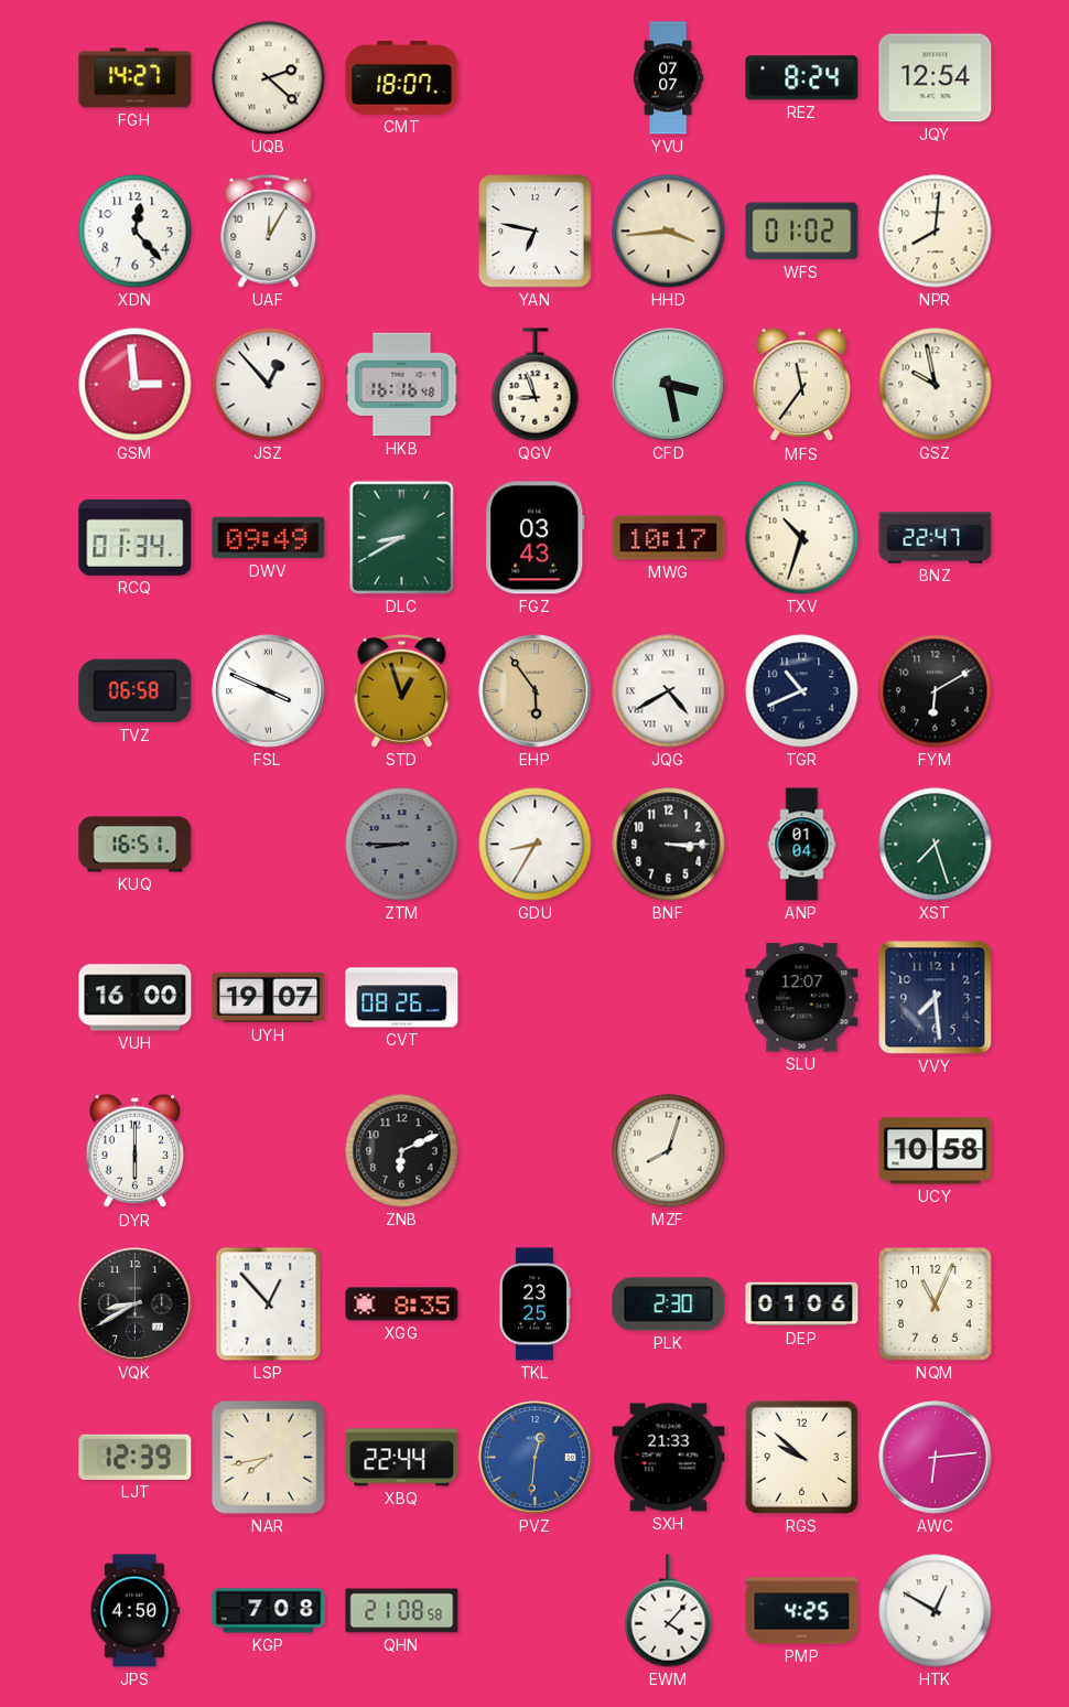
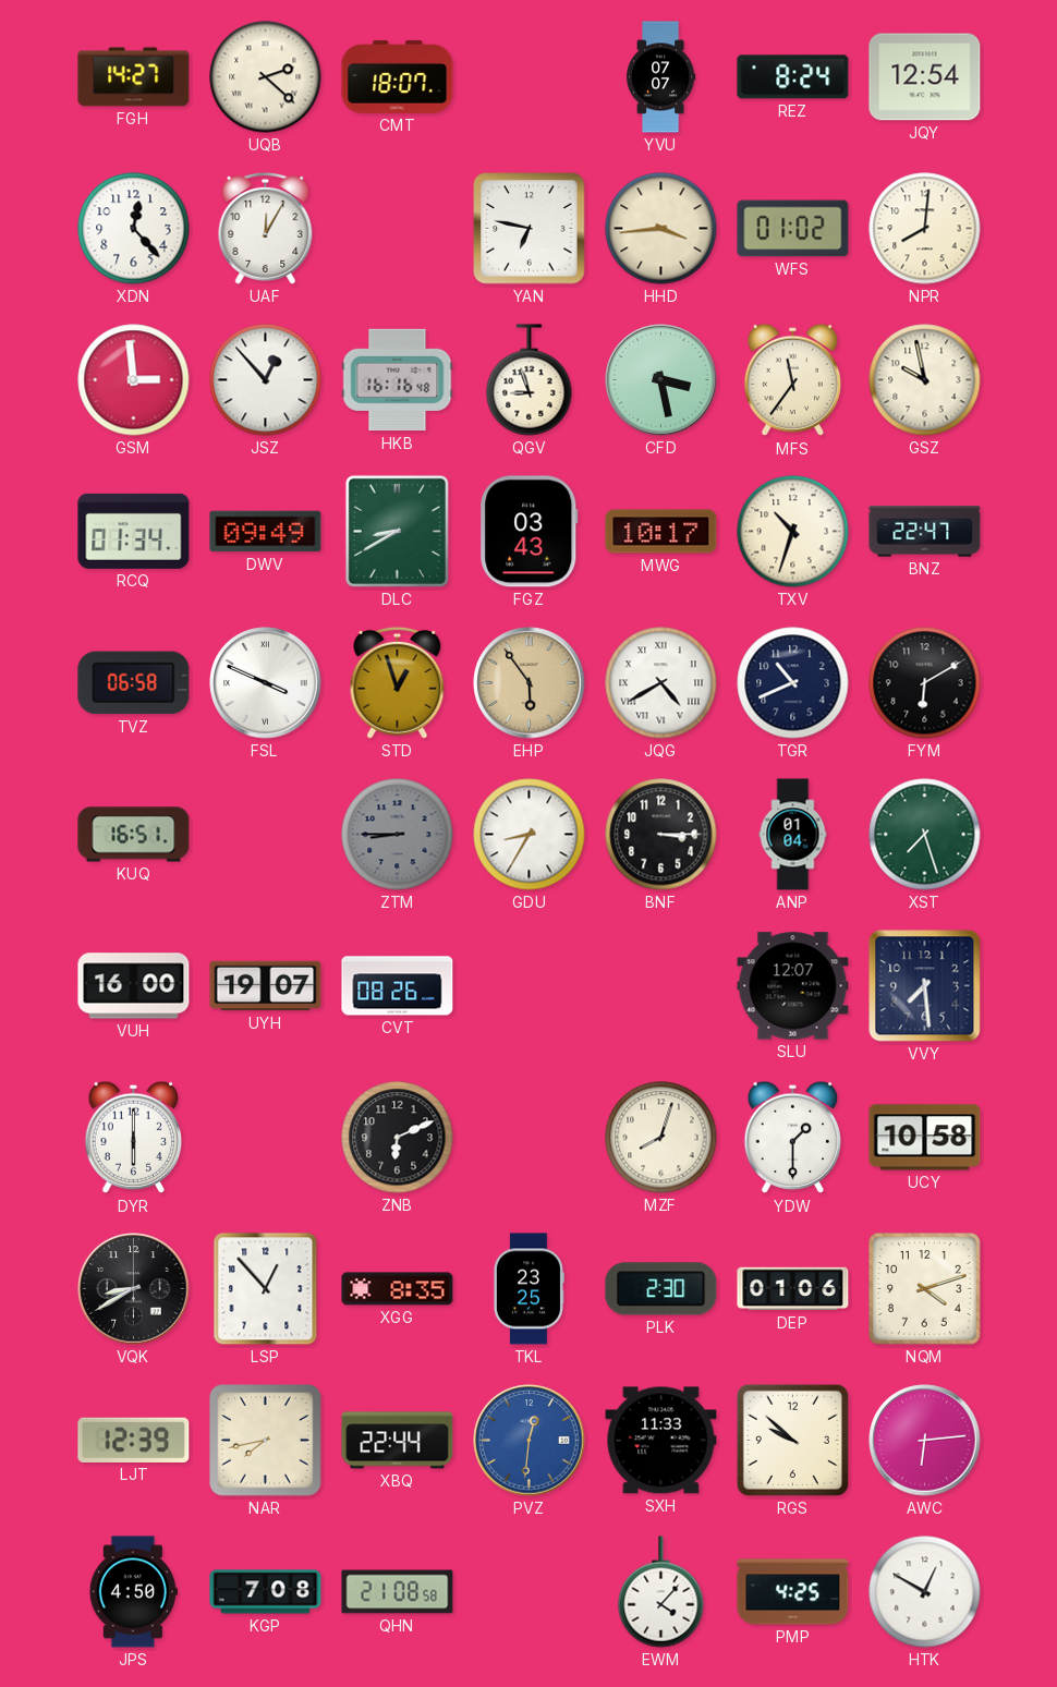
YDW: none -> 1:30
NQM: 11:04 -> 4:12
SXH: 21:33 -> 11:33
